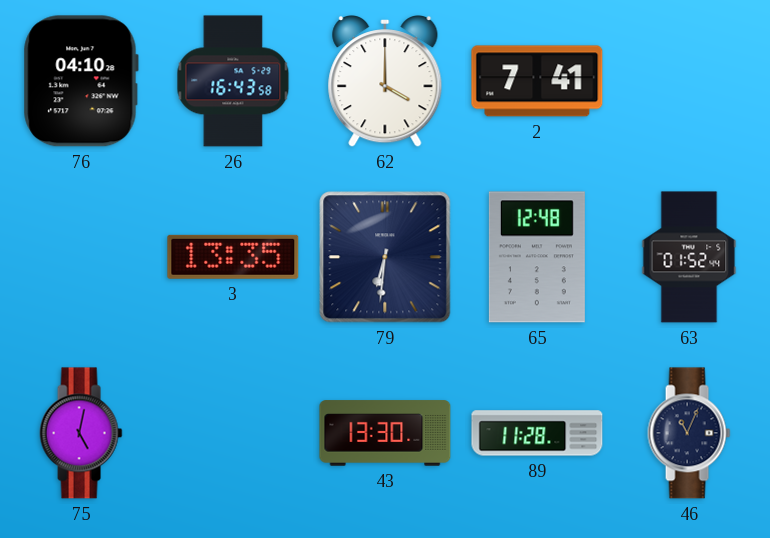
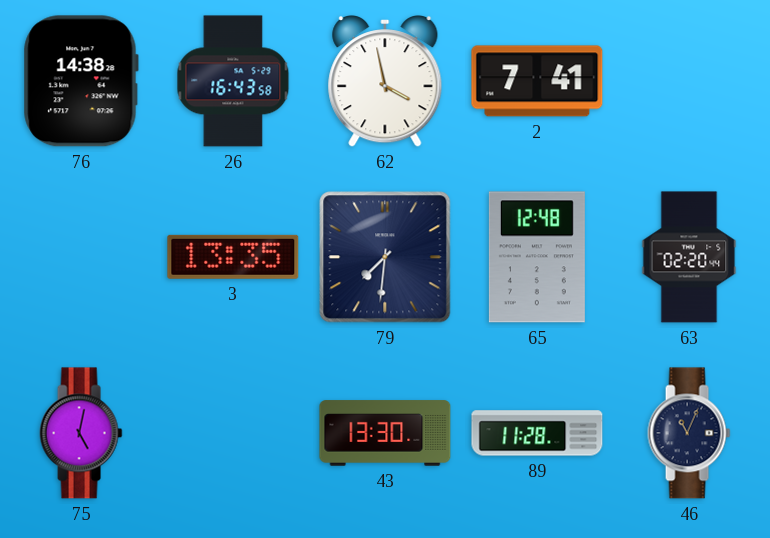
76: 04:10 -> 14:38
62: 4:00 -> 3:58
79: 6:31 -> 7:31
63: 01:52 -> 02:20
